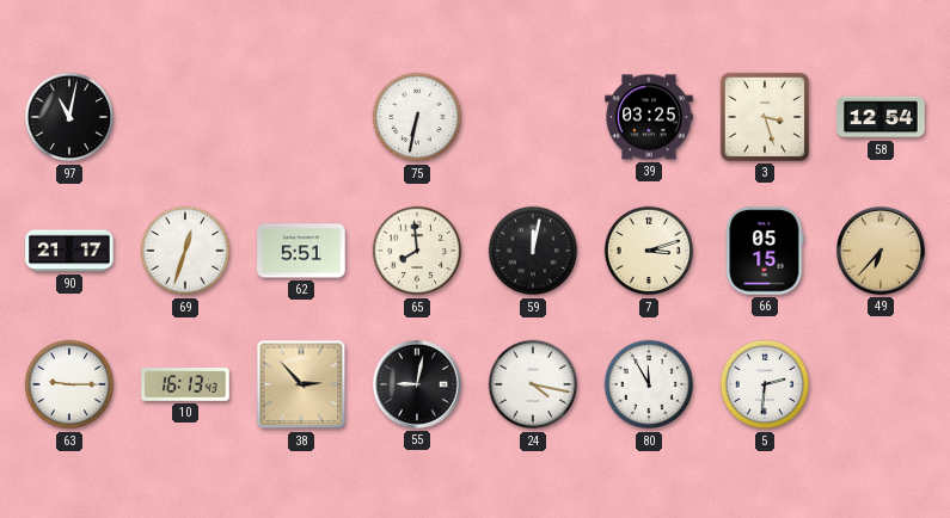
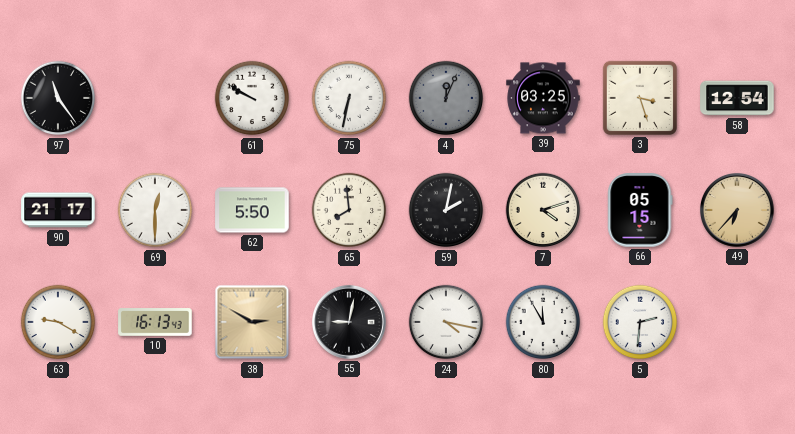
97: 11:02 -> 11:24
61: none -> 9:50
4: none -> 12:04
69: 12:33 -> 12:30
62: 5:51 -> 5:50
59: 12:02 -> 2:02
7: 3:12 -> 4:12
63: 9:15 -> 9:20
38: 2:53 -> 2:50
